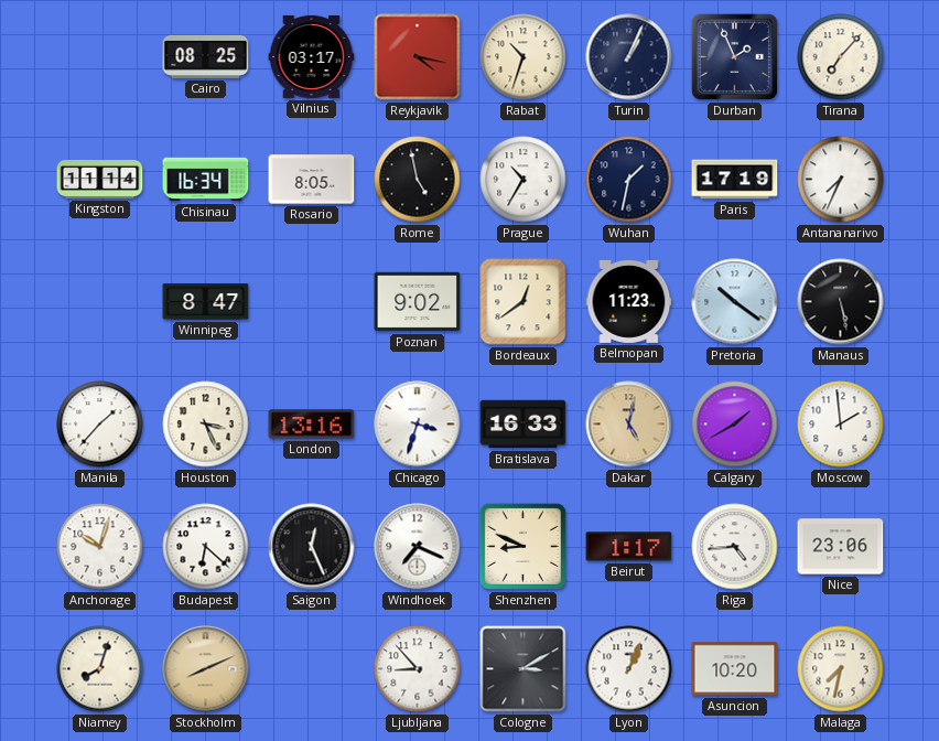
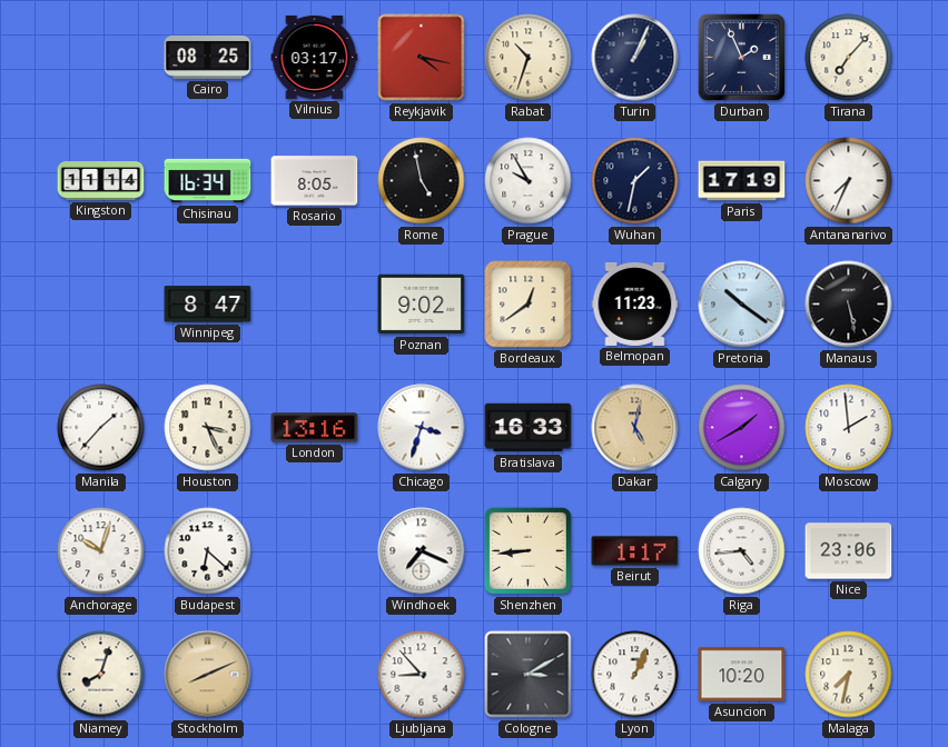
Prague: 10:35 -> 9:55
Saigon: 12:26 -> none
Shenzhen: 8:49 -> 8:44
